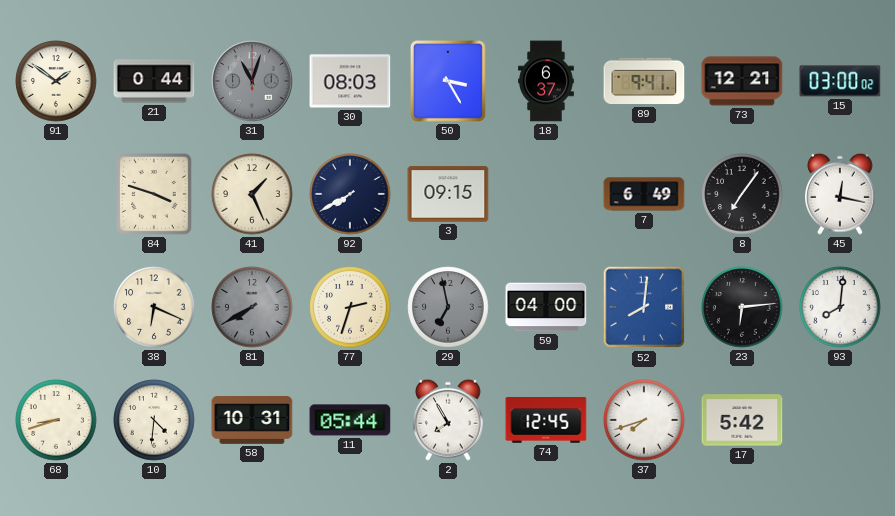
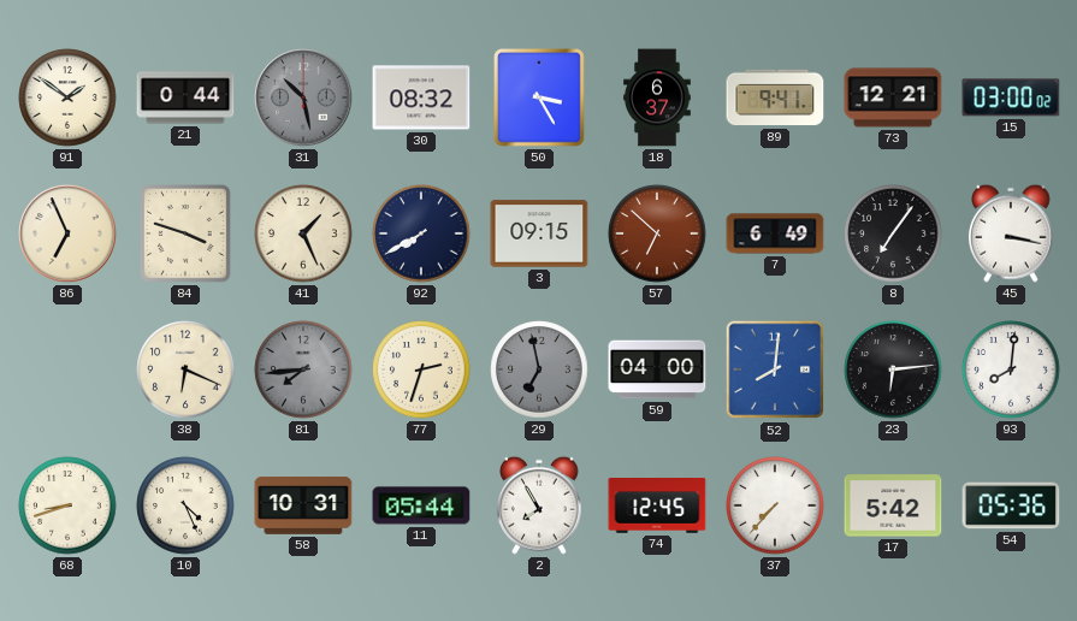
31: 11:03 -> 10:28
30: 08:03 -> 08:32
86: none -> 6:56
57: none -> 6:52
45: 12:17 -> 3:17
81: 7:40 -> 7:44
10: 4:31 -> 4:26
37: 7:42 -> 7:37
54: none -> 05:36
